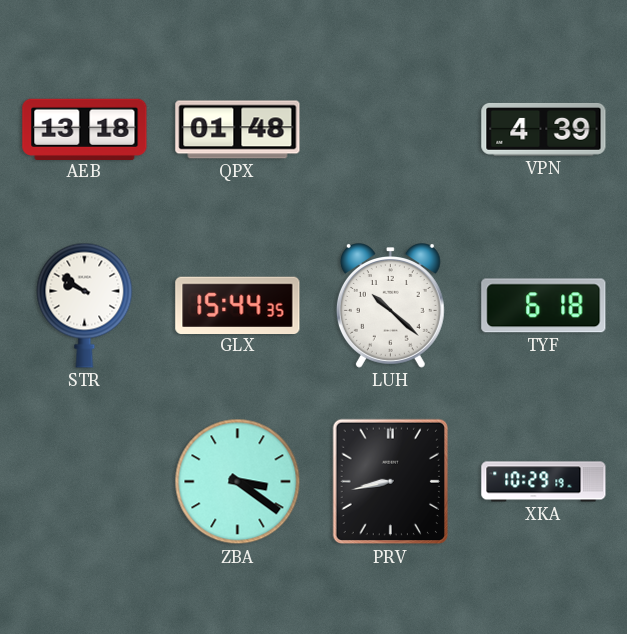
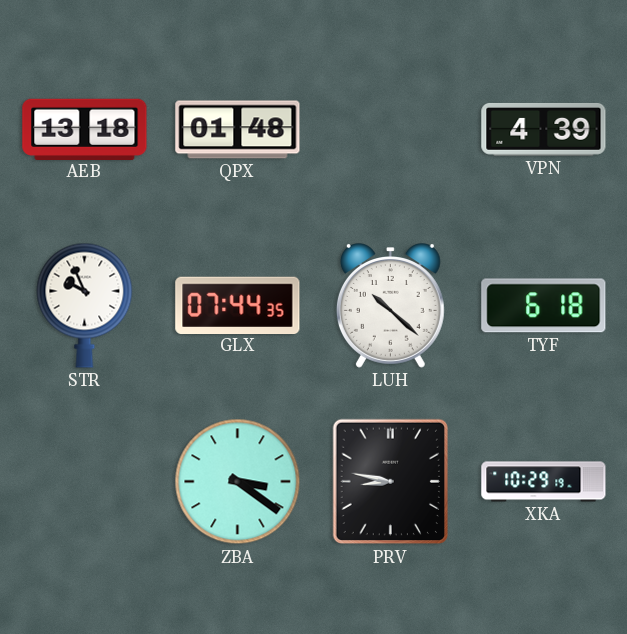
STR: 9:51 -> 9:56
GLX: 15:44 -> 07:44
PRV: 8:43 -> 8:47
